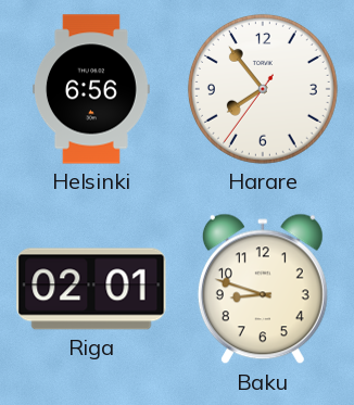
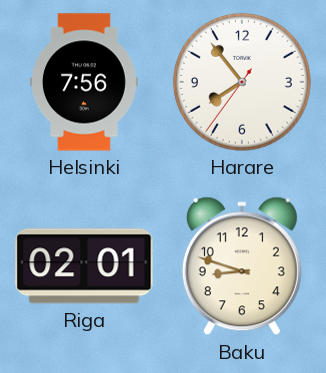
Helsinki: 6:56 -> 7:56
